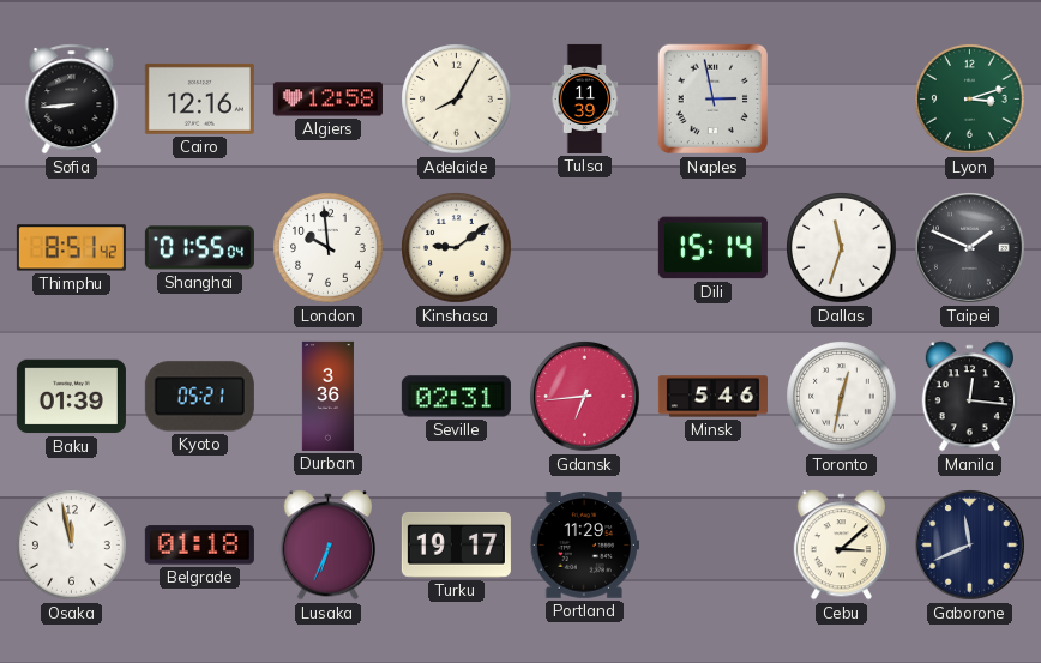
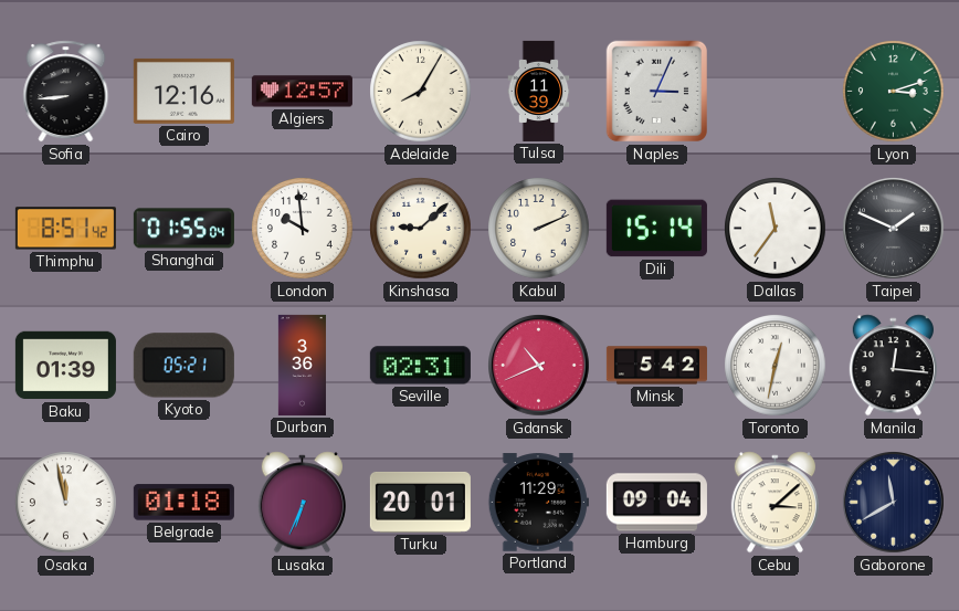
Algiers: 12:58 -> 12:57
Naples: 2:58 -> 3:04
Kinshasa: 9:09 -> 9:08
Kabul: none -> 2:11
Dallas: 11:33 -> 11:36
Gdansk: 6:44 -> 10:41
Minsk: 5:46 -> 5:42
Turku: 19:17 -> 20:01
Hamburg: none -> 09:04
Gaborone: 11:41 -> 11:40
